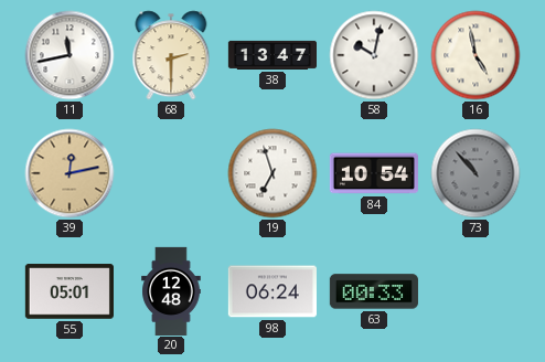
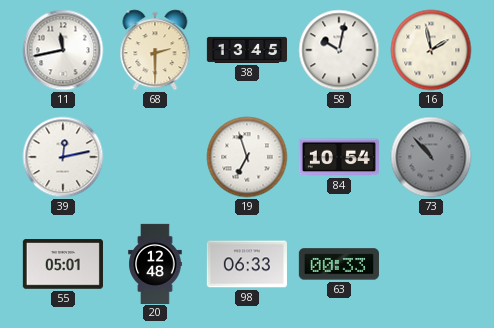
38: 13:47 -> 13:45
16: 4:58 -> 1:58
39 dial: champagne -> white
98: 06:24 -> 06:33
